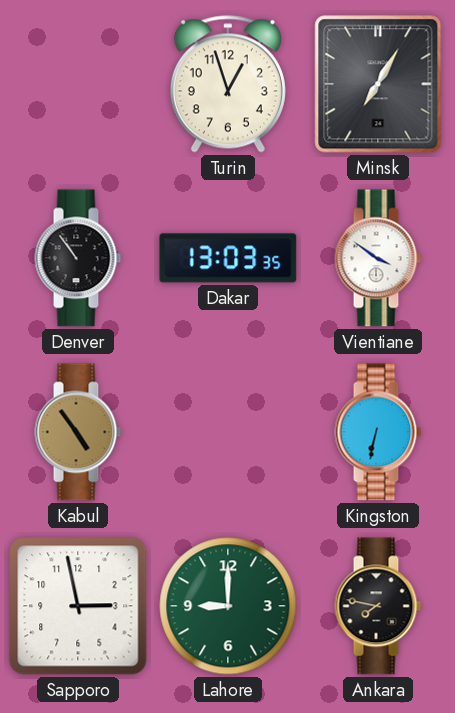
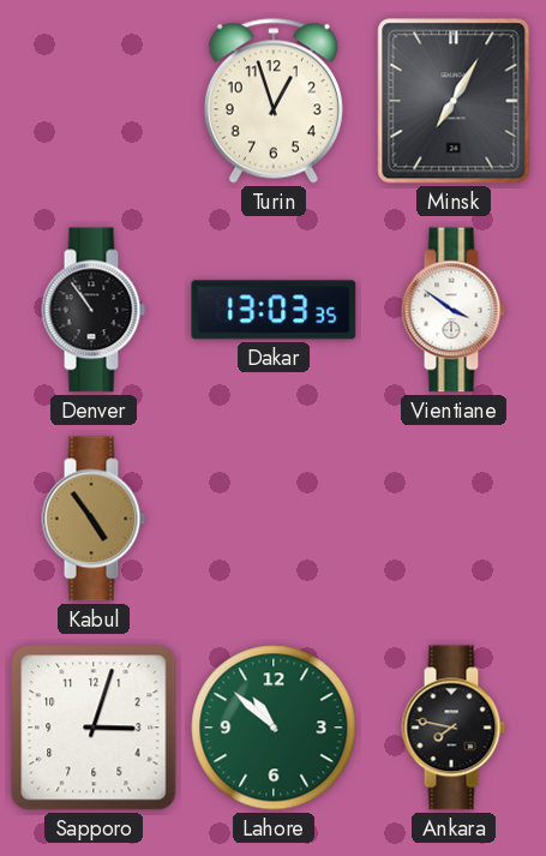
Kingston: 6:32 -> none
Sapporo: 2:58 -> 3:03
Lahore: 9:00 -> 10:52
